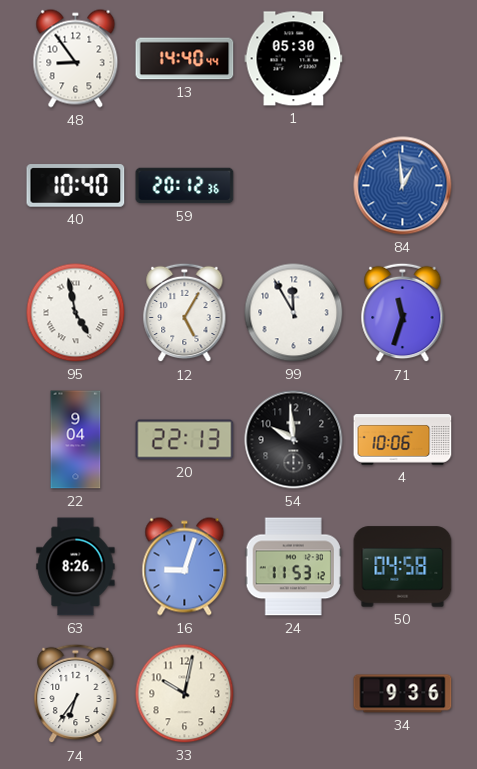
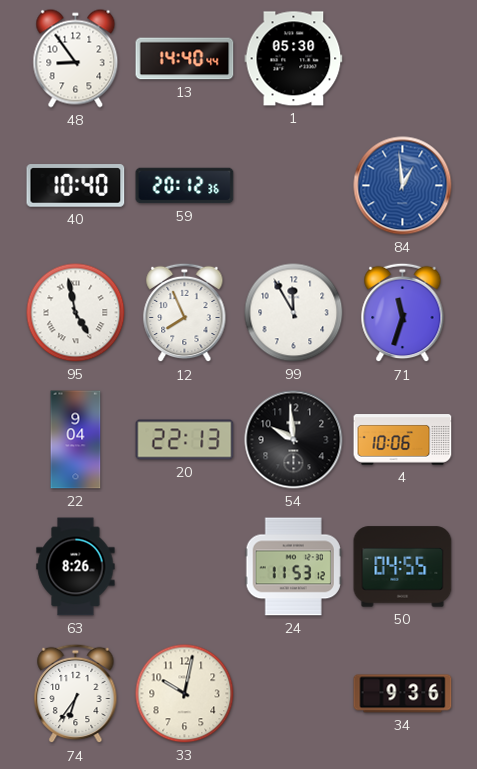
12: 5:05 -> 7:56
16: 9:03 -> none
50: 04:58 -> 04:55
